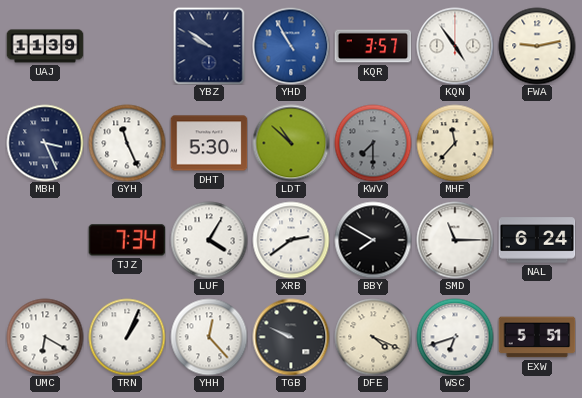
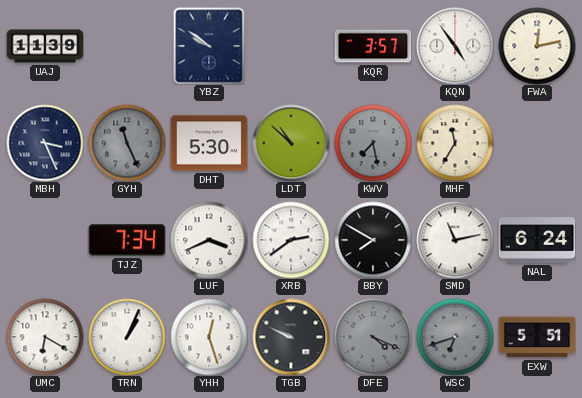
YHD: 10:55 -> none
FWA: 9:13 -> 12:13
GYH dial: white -> grey
KWV: 7:30 -> 7:28
MHF: 11:37 -> 11:35
LUF: 4:05 -> 3:41
SMD: 11:15 -> 11:13
YHH: 12:23 -> 12:27
DFE dial: cream -> grey
WSC dial: white -> grey
